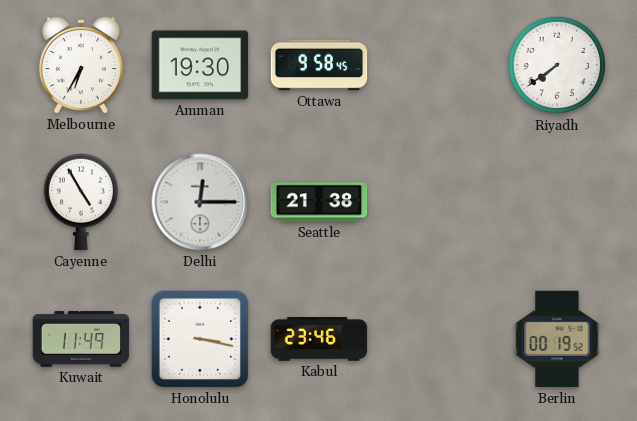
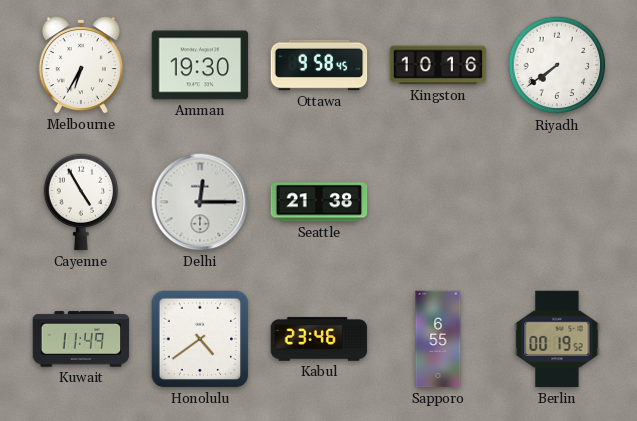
Kingston: none -> 10:16
Honolulu: 3:17 -> 4:39
Sapporo: none -> 6:55
